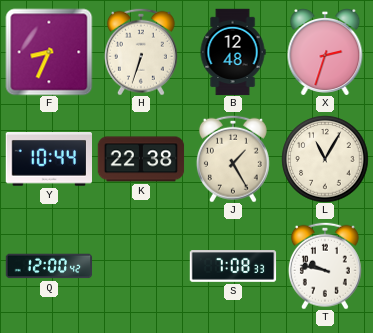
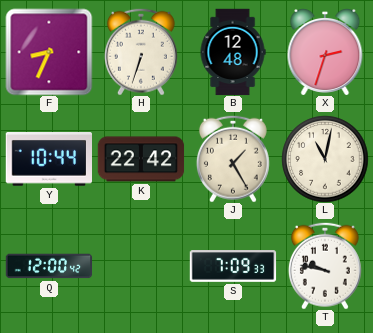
K: 22:38 -> 22:42
L: 11:05 -> 11:02
S: 7:08 -> 7:09
